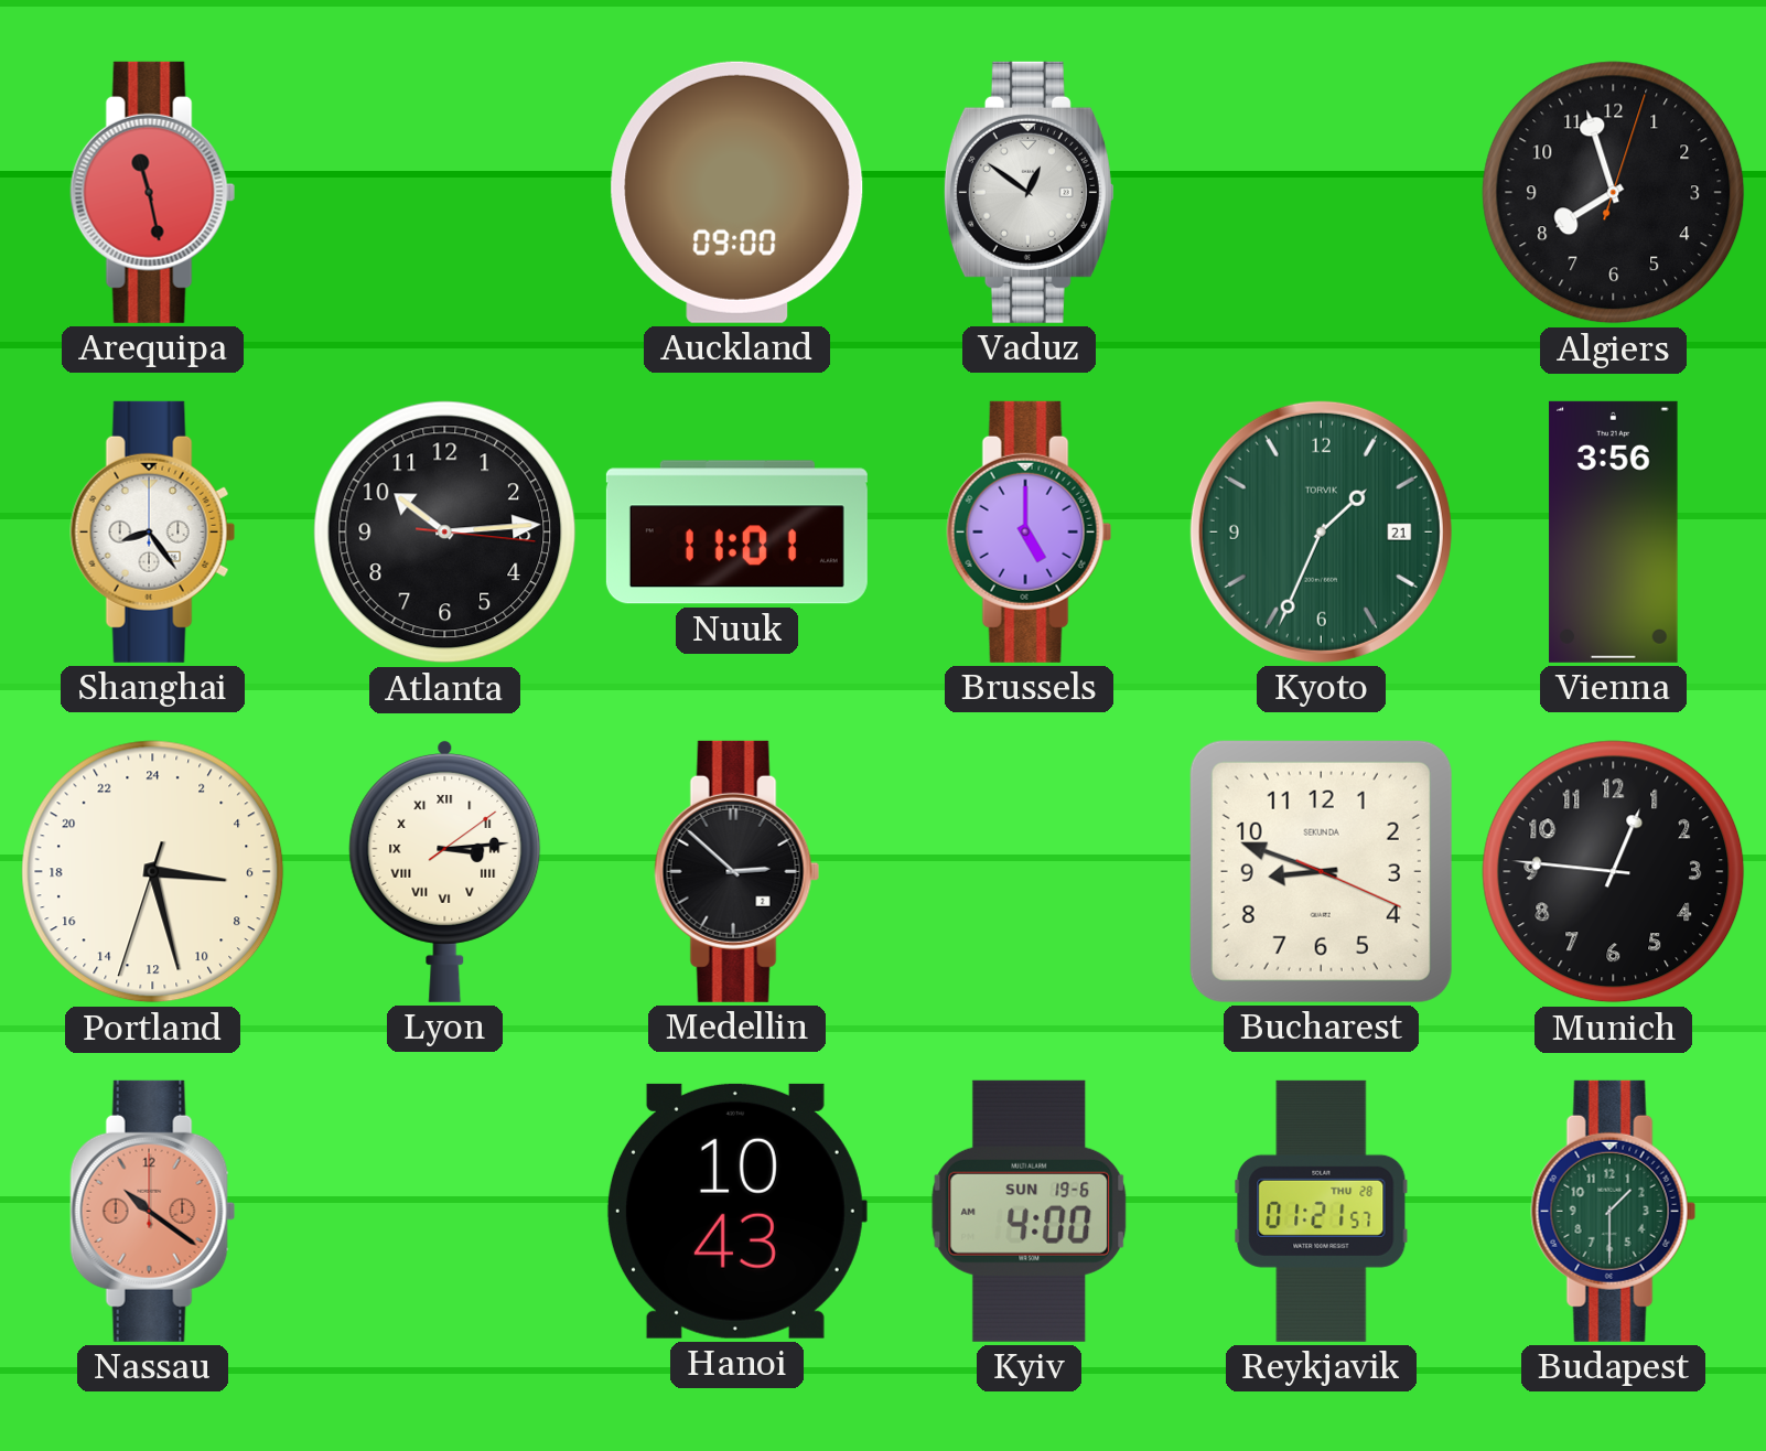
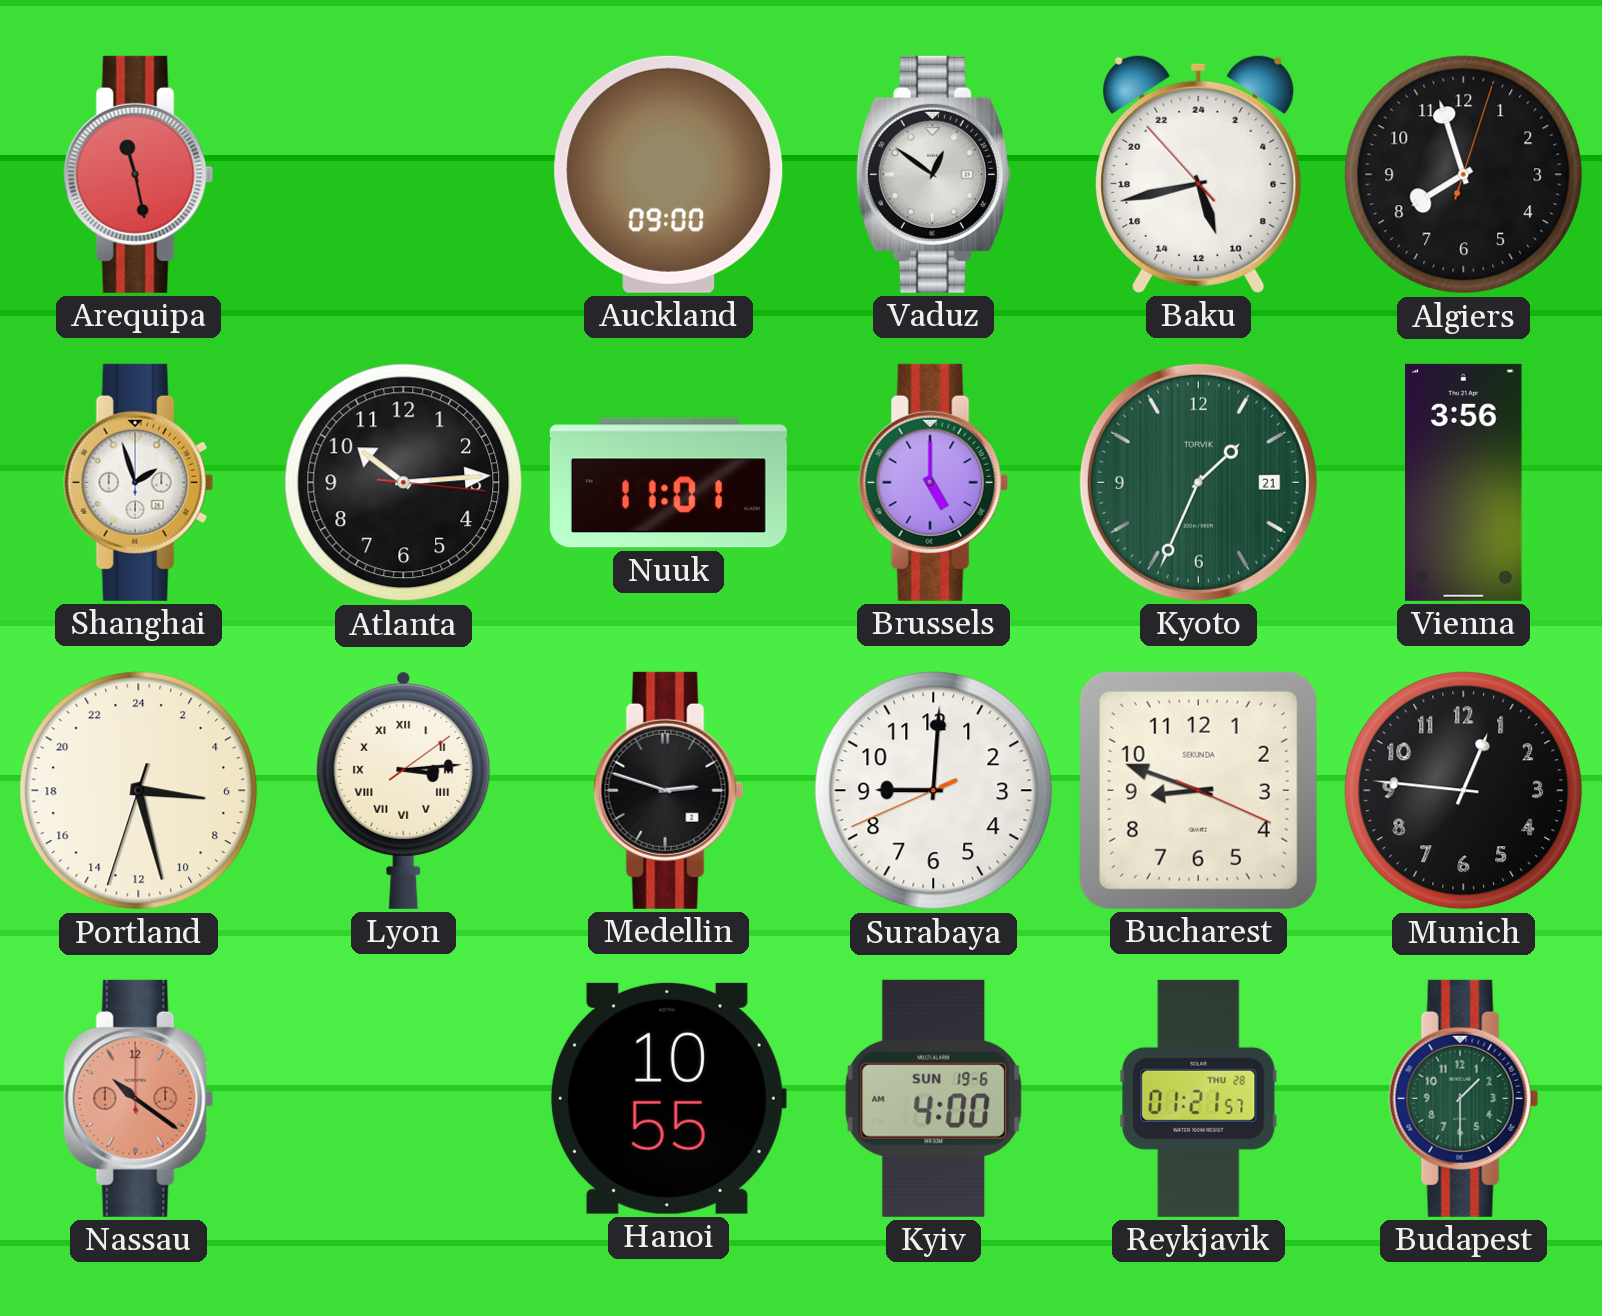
Baku: none -> 10:42
Shanghai: 8:24 -> 1:57
Medellin: 2:52 -> 2:48
Surabaya: none -> 9:00
Hanoi: 10:43 -> 10:55
